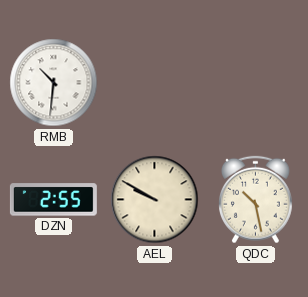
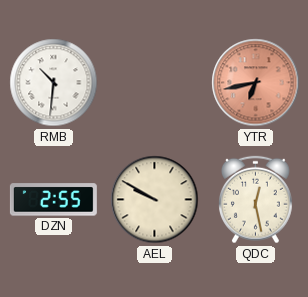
YTR: none -> 6:43
QDC: 10:28 -> 12:28
